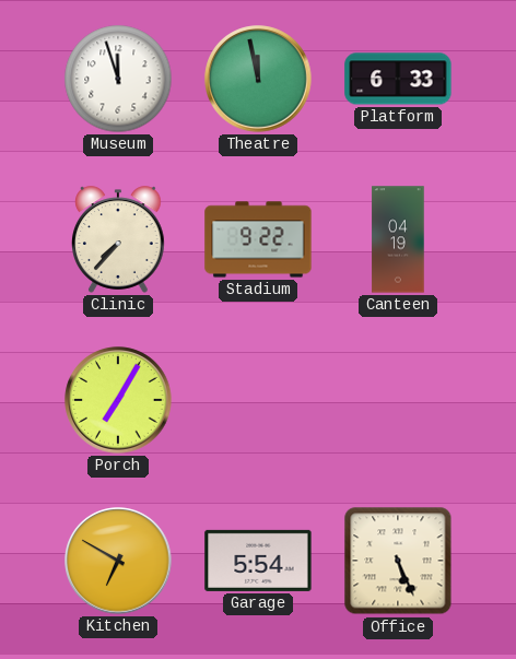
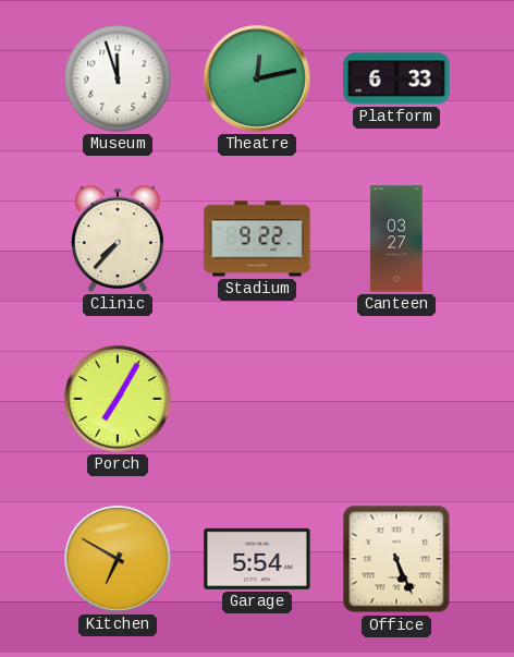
Theatre: 11:58 -> 12:13
Canteen: 04:19 -> 03:27
